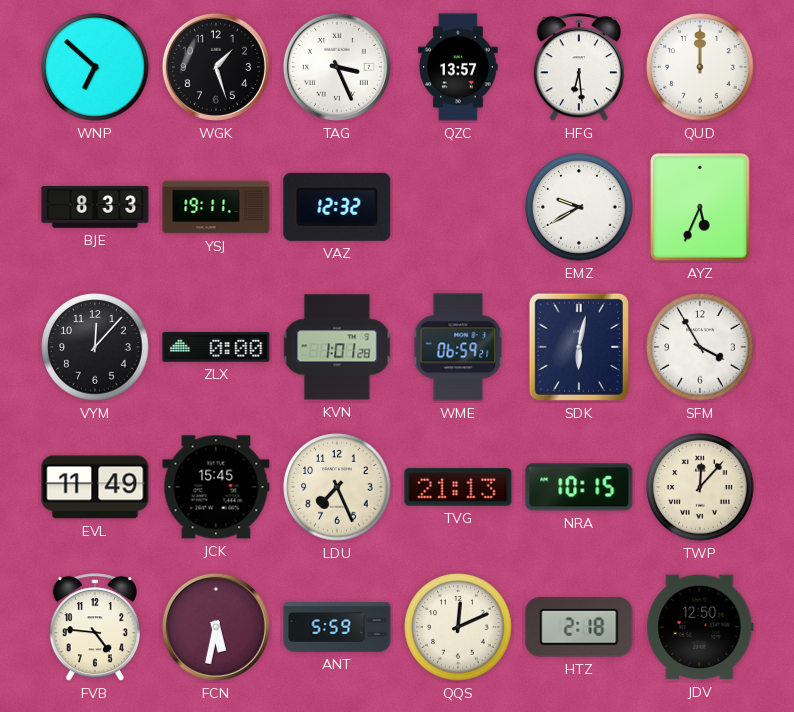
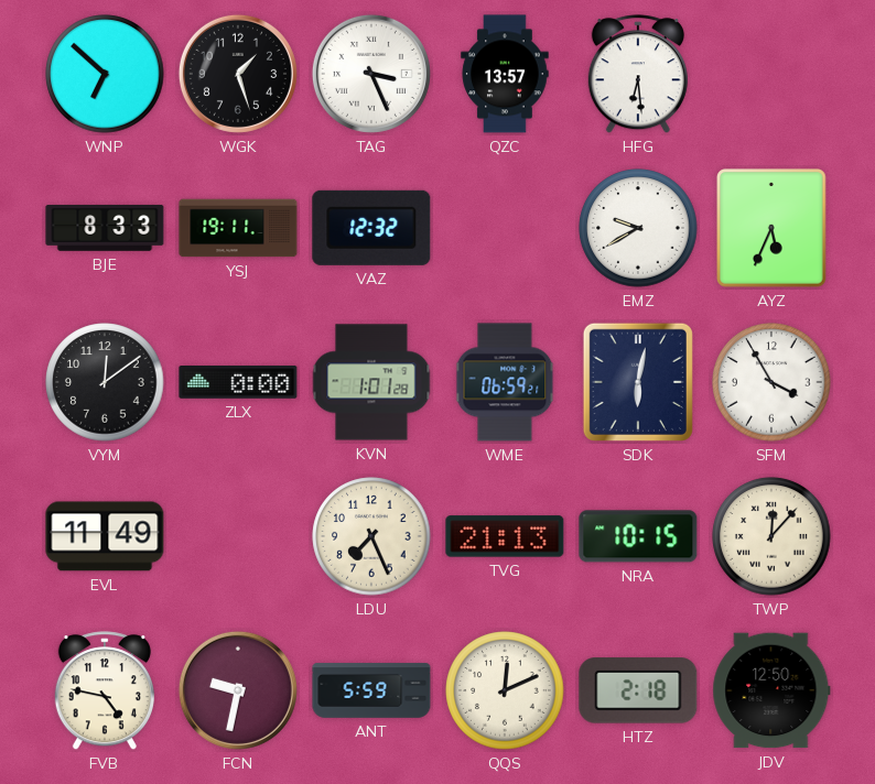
QUD: 12:00 -> none
VYM: 12:07 -> 12:09
JCK: 15:45 -> none
FVB: 4:46 -> 4:47
FCN: 5:32 -> 9:32
